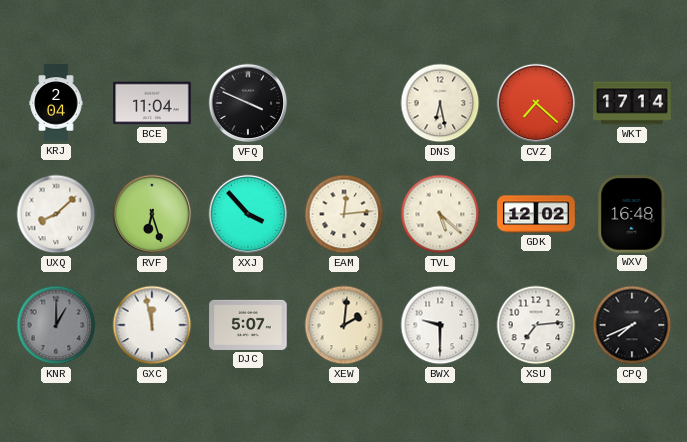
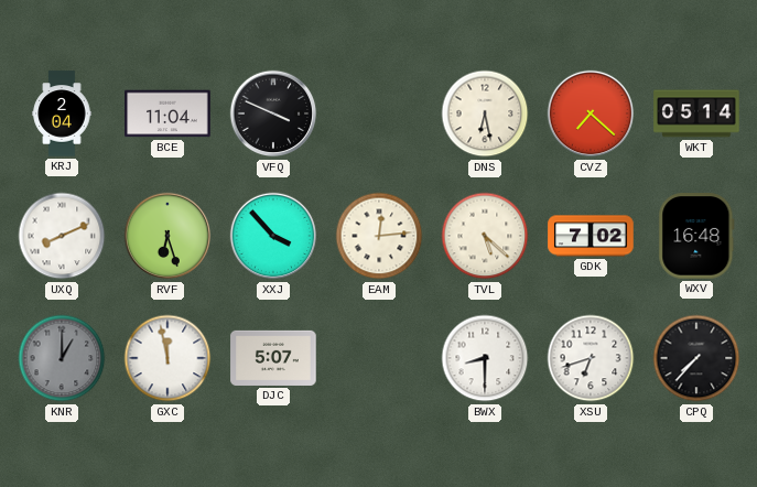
WKT: 17:14 -> 05:14
UXQ: 8:08 -> 8:11
GDK: 12:02 -> 7:02
XEW: 2:01 -> none
BWX: 9:30 -> 8:30
XSU: 7:14 -> 6:42
CPQ: 7:41 -> 7:37
